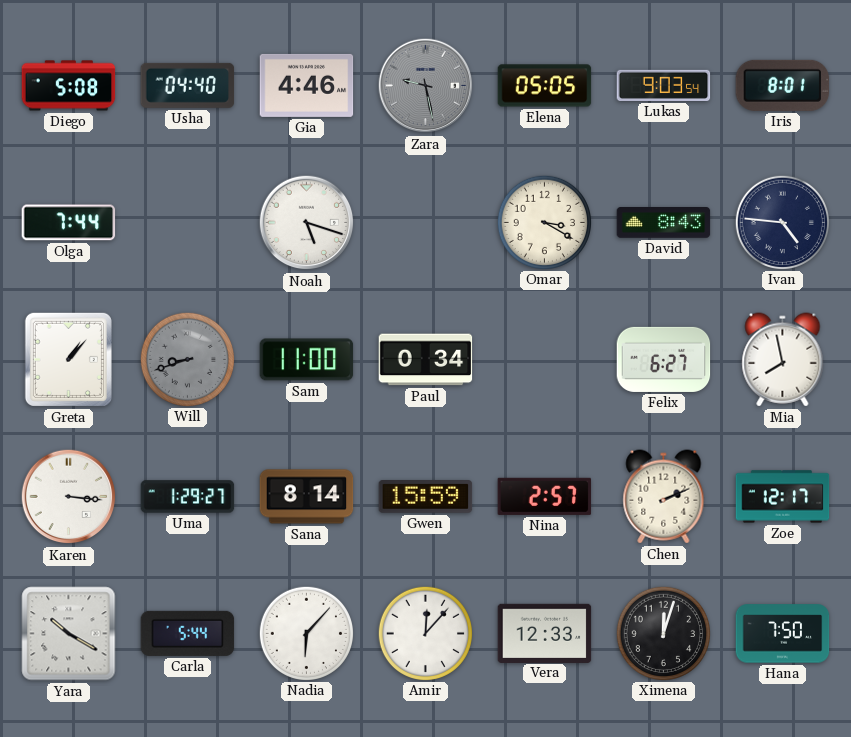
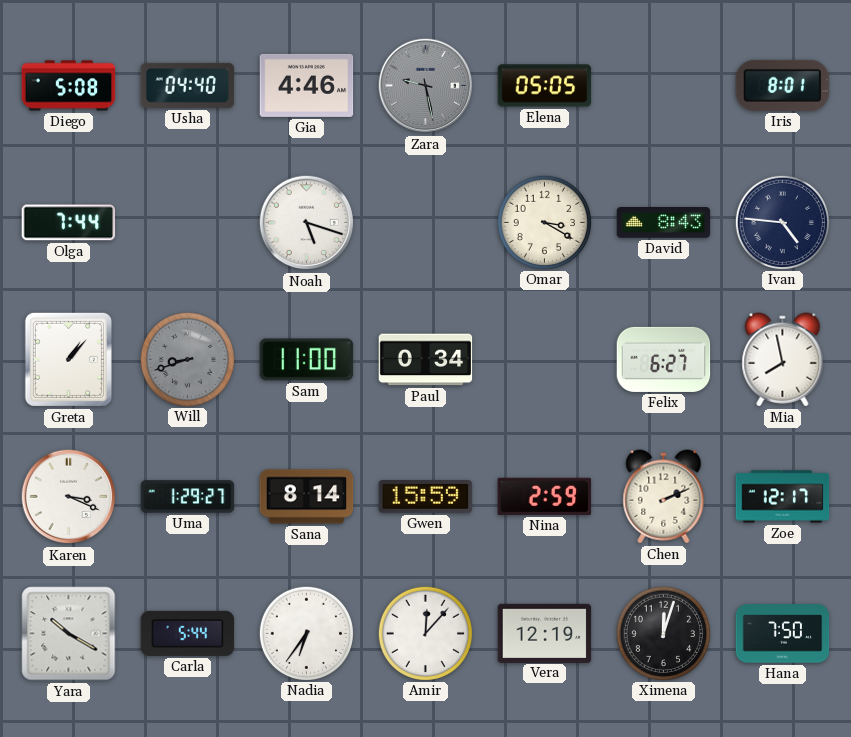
Lukas: 9:03 -> none
Karen: 3:16 -> 3:19
Nina: 2:57 -> 2:59
Nadia: 6:07 -> 6:36
Vera: 12:33 -> 12:19
